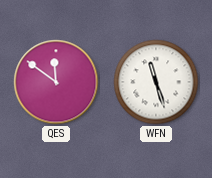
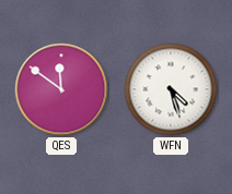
WFN: 11:27 -> 4:27
